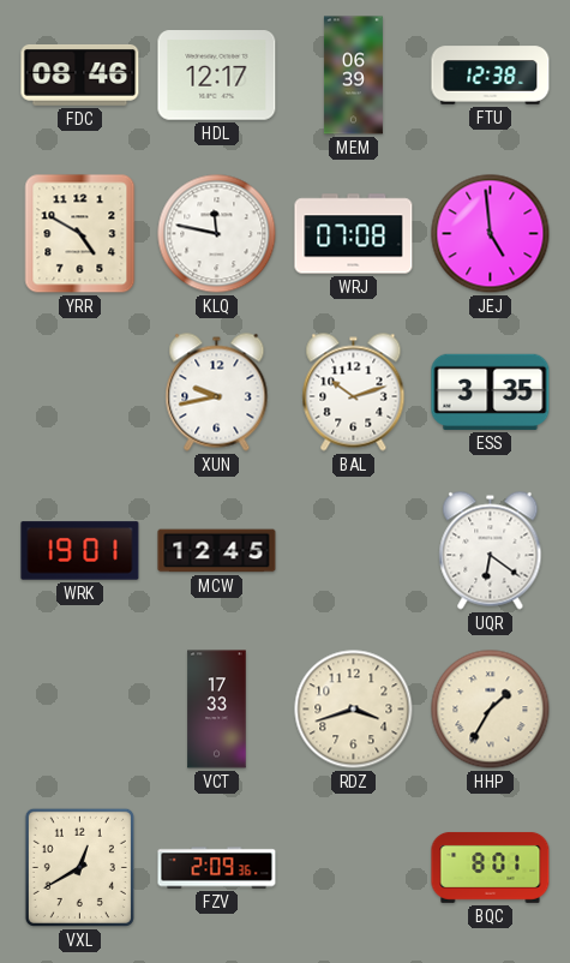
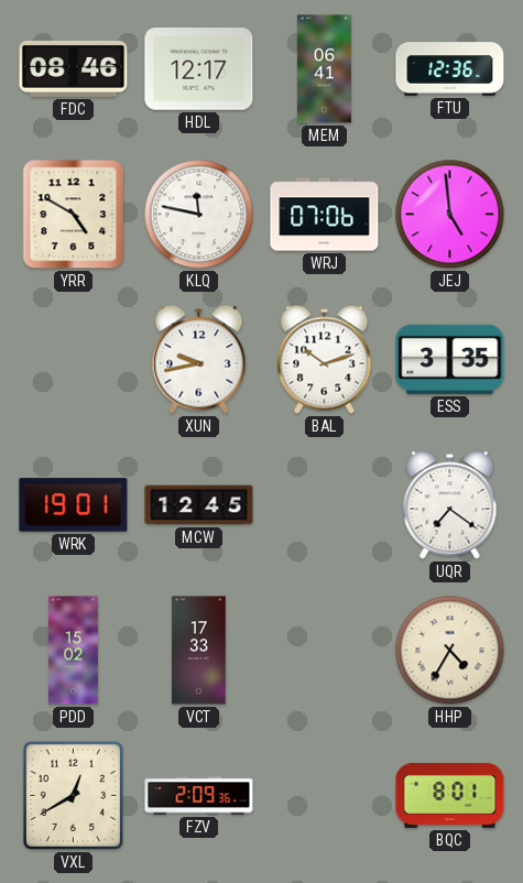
MEM: 06:39 -> 06:41
FTU: 12:38 -> 12:36
WRJ: 07:08 -> 07:06
UQR: 6:21 -> 7:21
PDD: none -> 15:02
RDZ: 3:42 -> none
HHP: 1:35 -> 4:35
